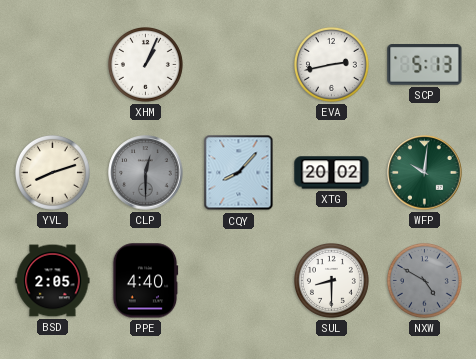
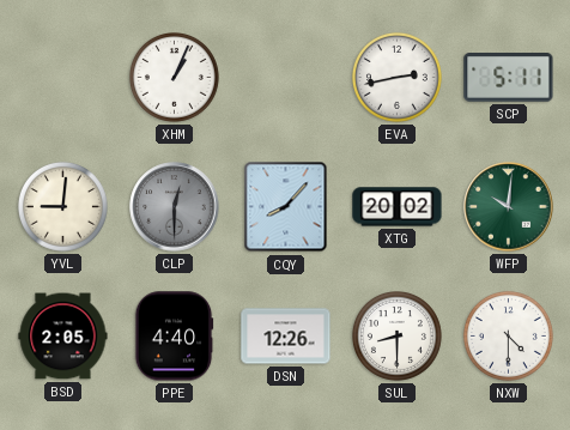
SCP: 5:13 -> 5:11
YVL: 8:12 -> 9:01
DSN: none -> 12:26
NXW: 4:50 -> 4:30
NXW dial: grey -> white
